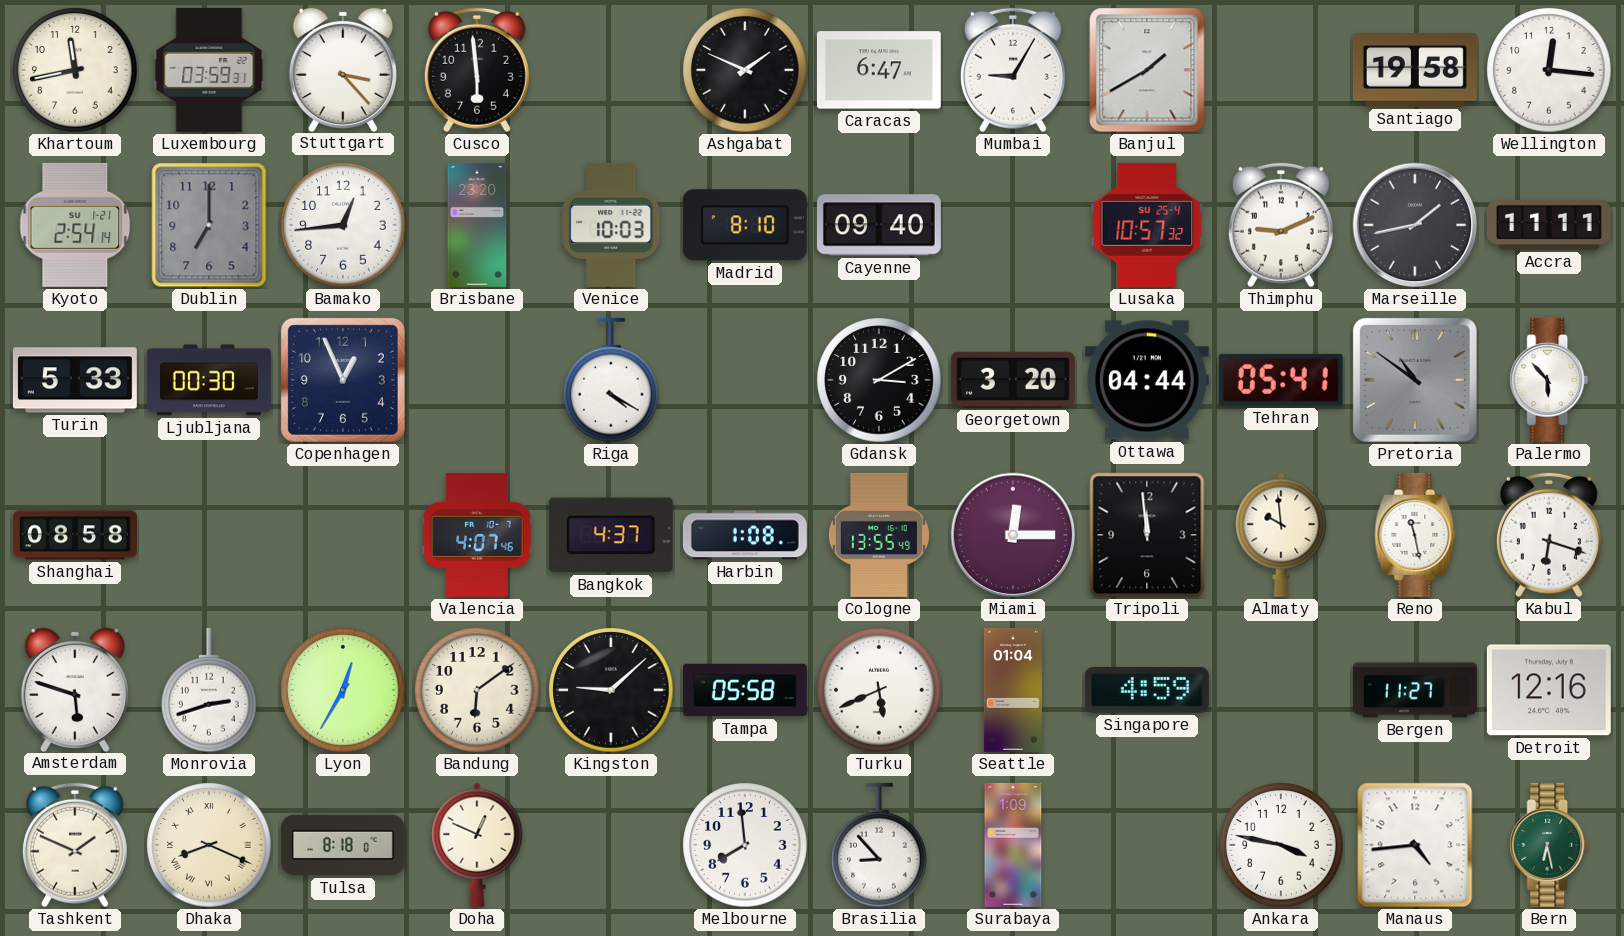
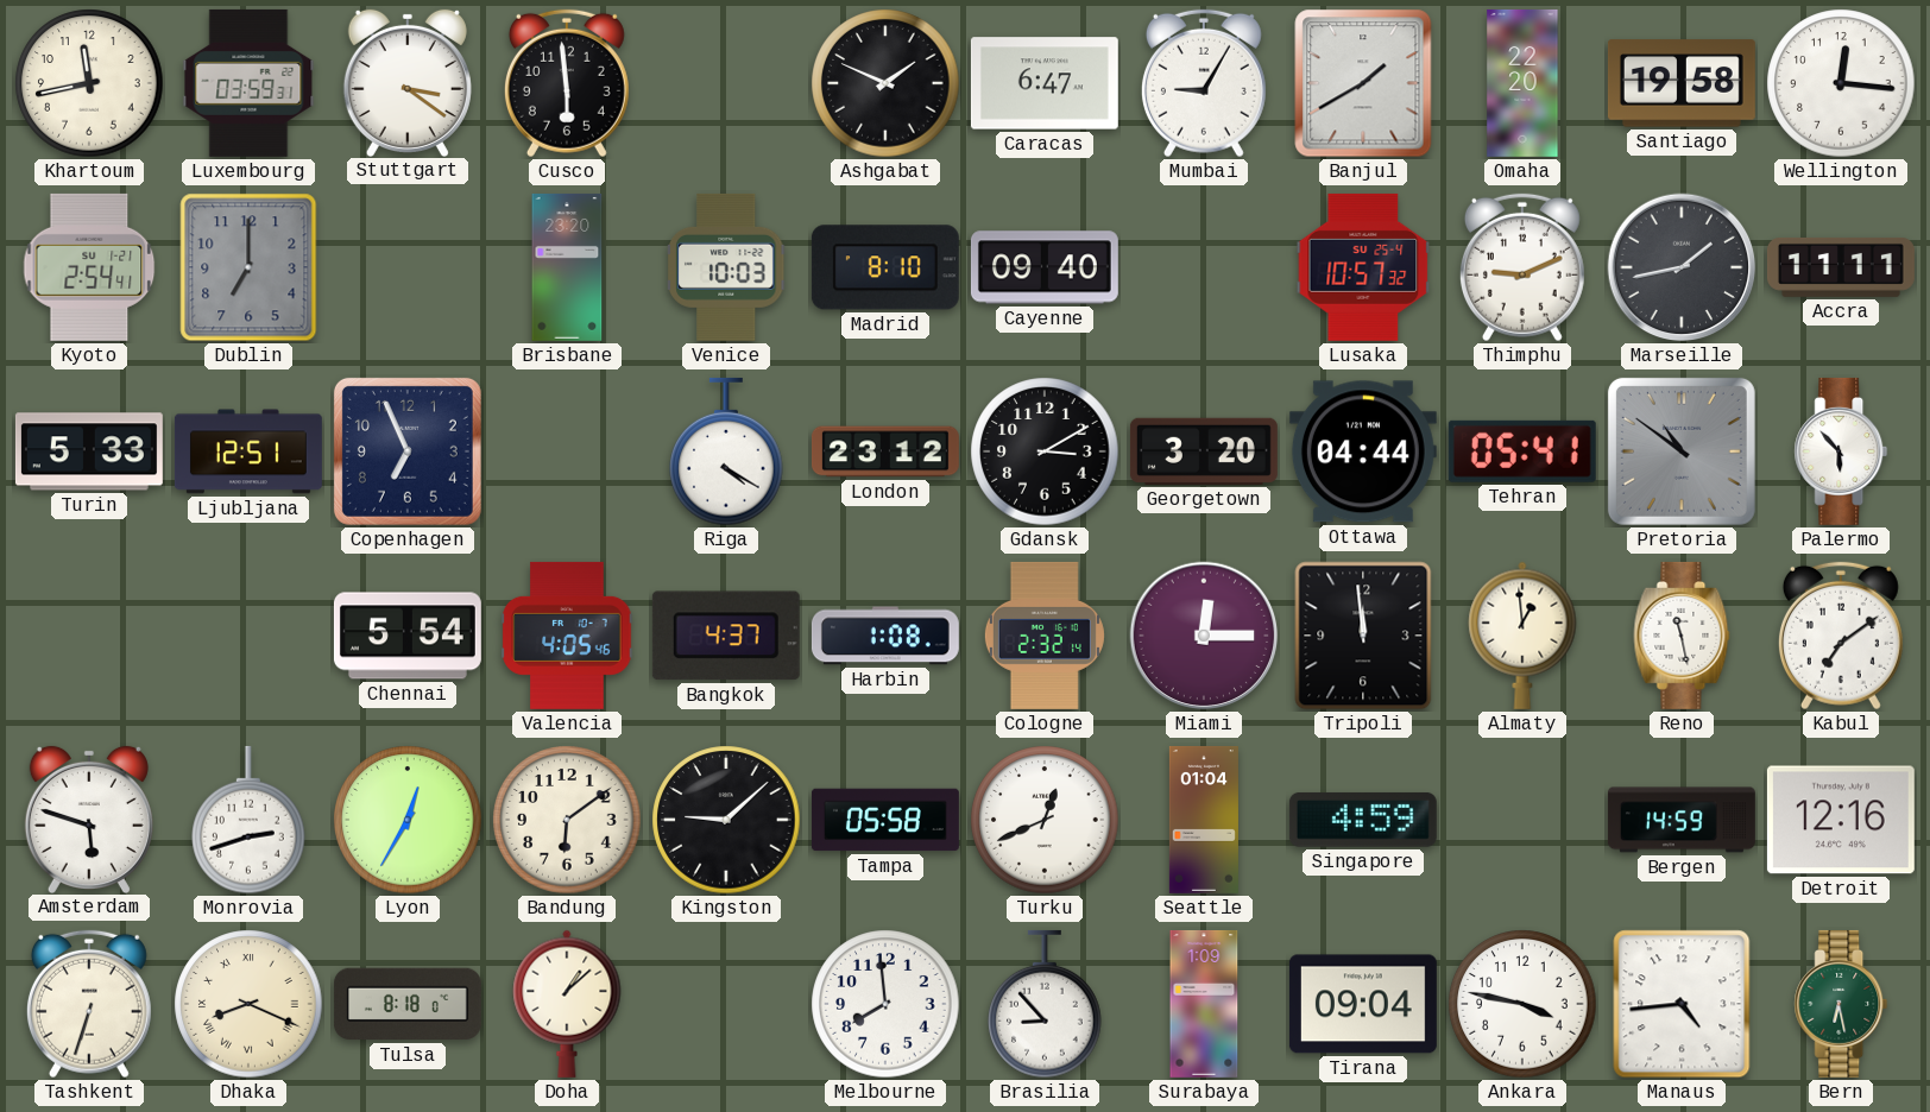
Stuttgart: 3:23 -> 3:21
Omaha: none -> 22:20
Kyoto: 2:54:14 -> 2:54:41
Bamako: 12:44 -> none
Ljubljana: 00:30 -> 12:51
Copenhagen: 12:56 -> 6:56
London: none -> 23:12
Shanghai: 08:58 -> none
Chennai: none -> 5:54
Valencia: 4:07 -> 4:05
Cologne: 13:55 -> 2:32
Almaty: 9:59 -> 12:59
Kabul: 6:18 -> 7:09
Turku: 5:41 -> 12:41
Bergen: 11:27 -> 14:59
Tashkent: 1:49 -> 6:33
Doha: 12:49 -> 1:08
Tirana: none -> 09:04
